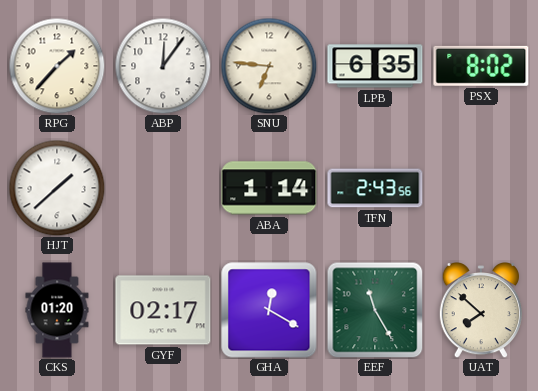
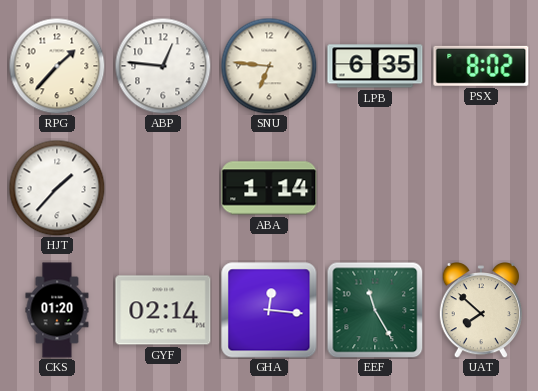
ABP: 12:06 -> 12:46
HJT: 1:38 -> 1:37
TFN: 2:43 -> none
GYF: 02:17 -> 02:14
GHA: 12:20 -> 12:16
